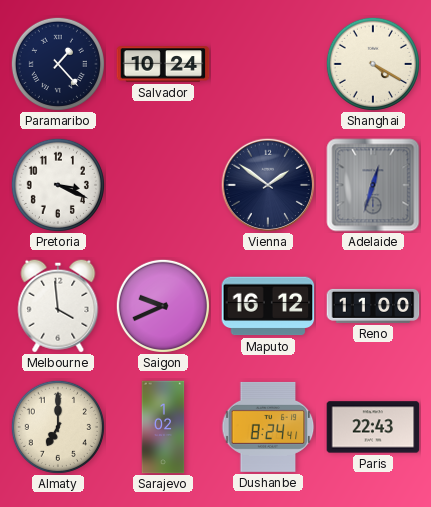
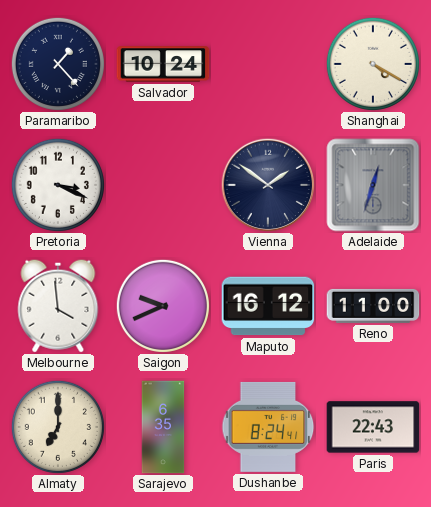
Sarajevo: 1:02 -> 6:35
